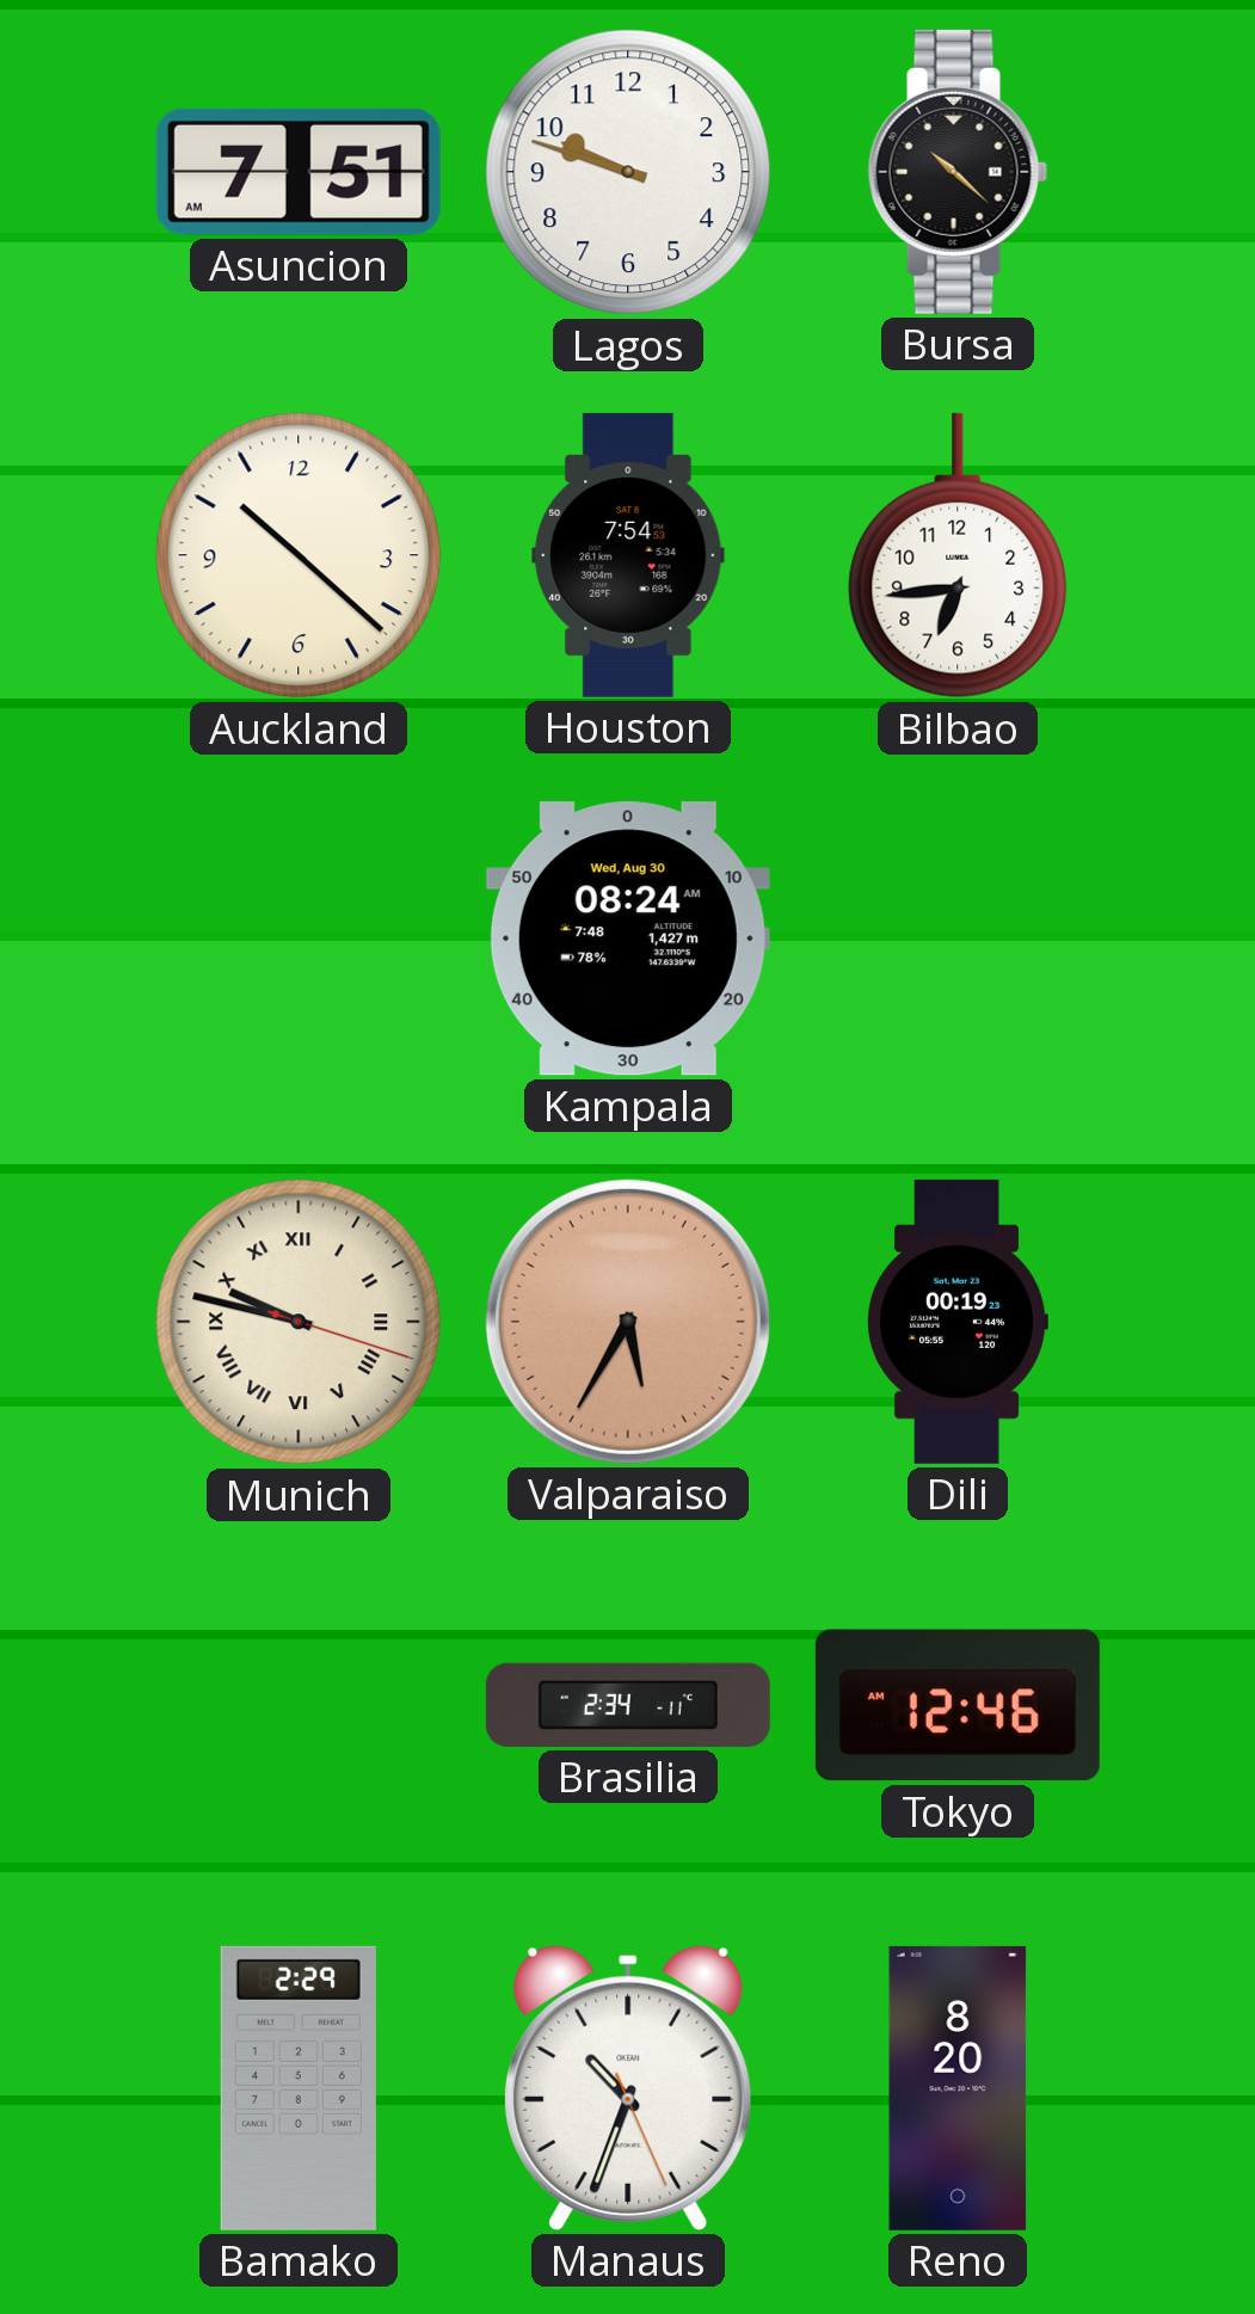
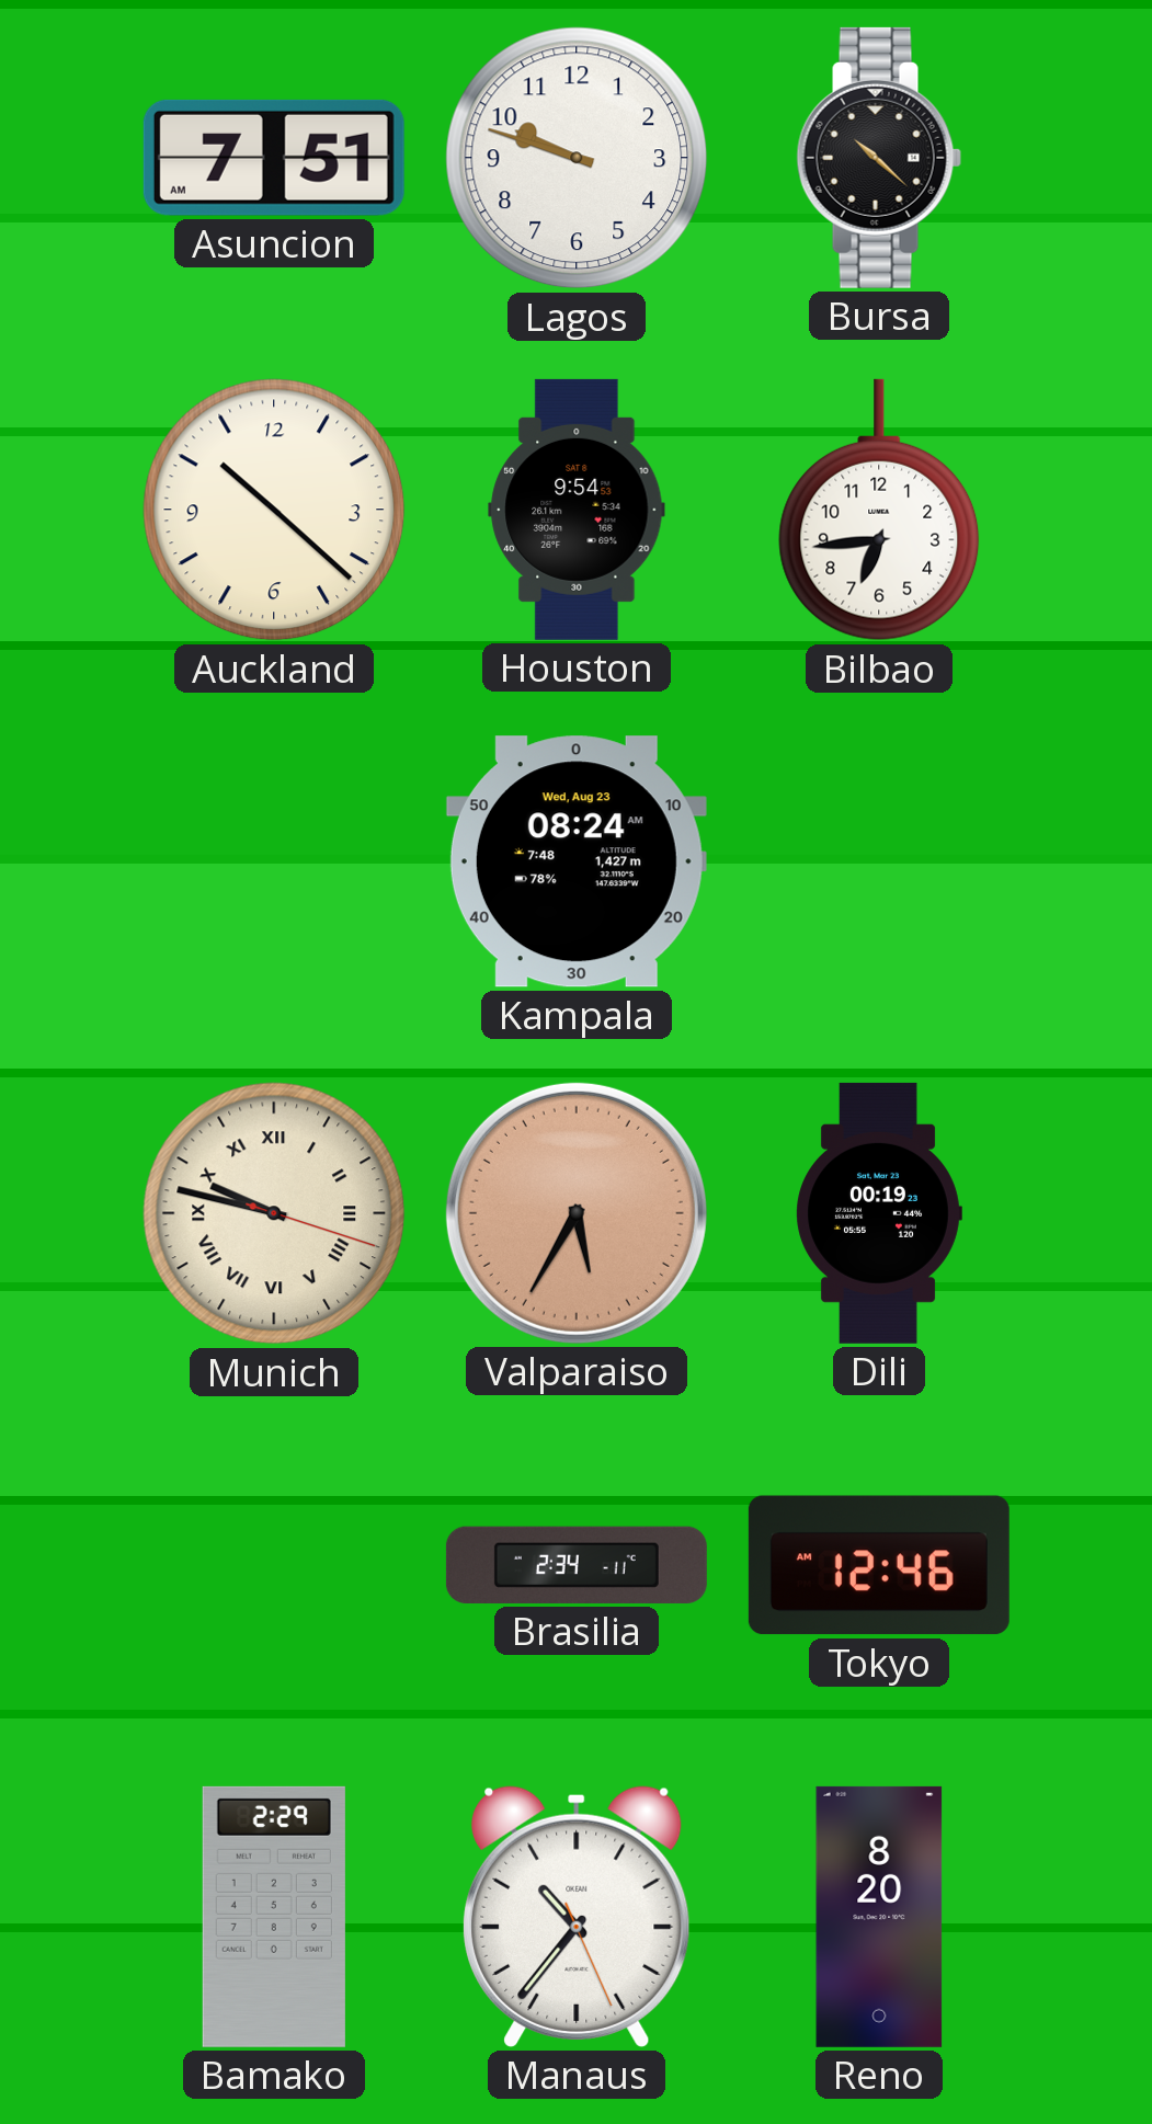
Houston: 7:54 -> 9:54
Kampala date: Wed, Aug 30 -> Wed, Aug 23
Manaus: 10:33 -> 10:36
